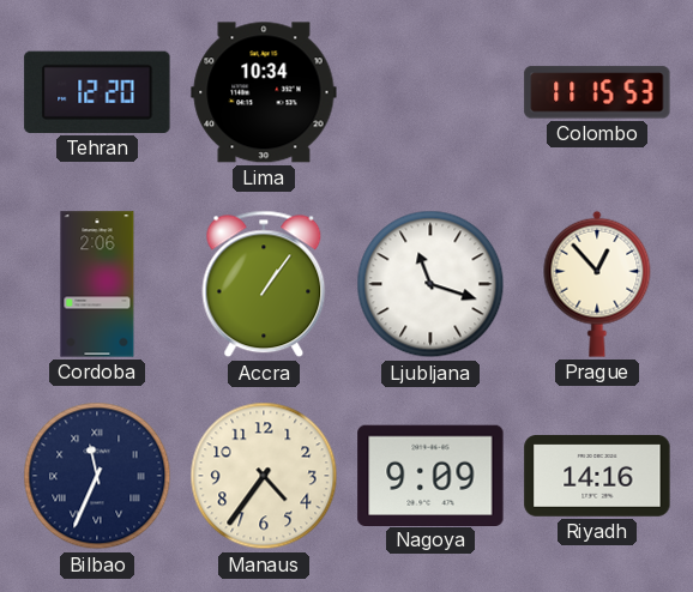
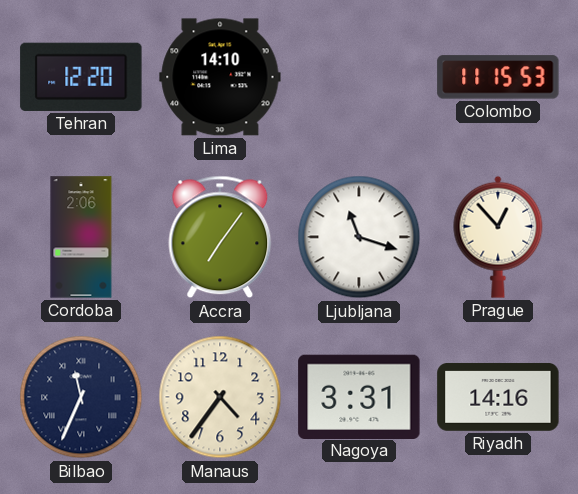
Lima: 10:34 -> 14:10
Accra: 1:06 -> 7:06
Nagoya: 9:09 -> 3:31
